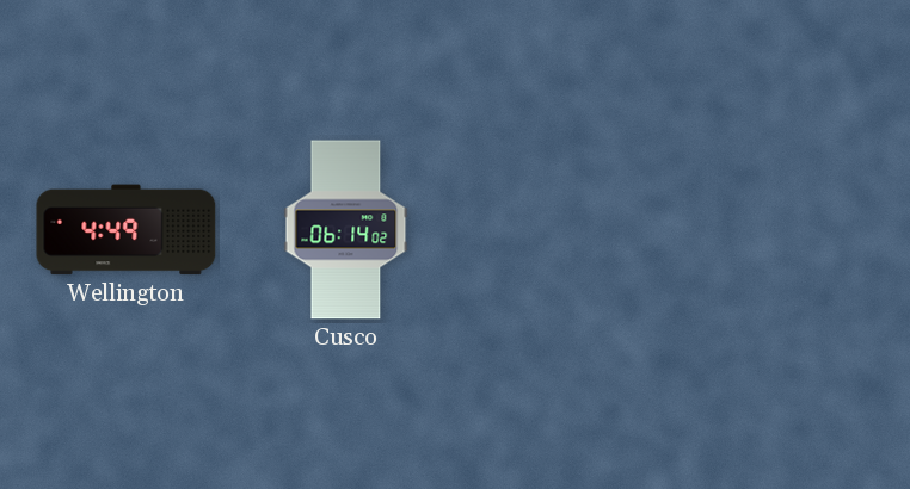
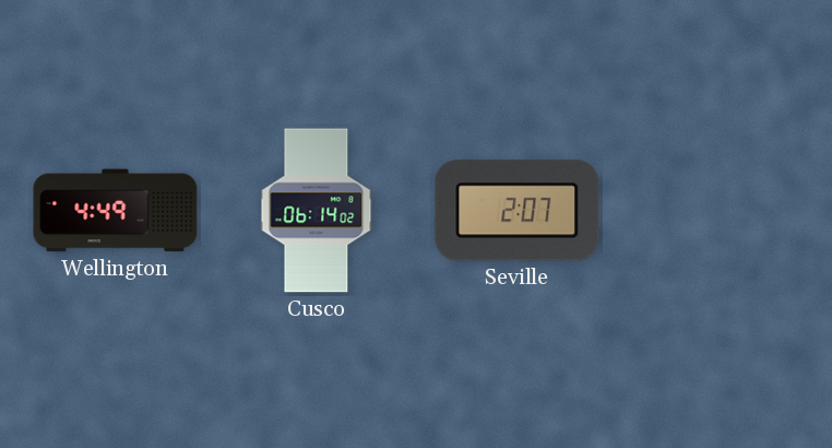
Seville: none -> 2:07
